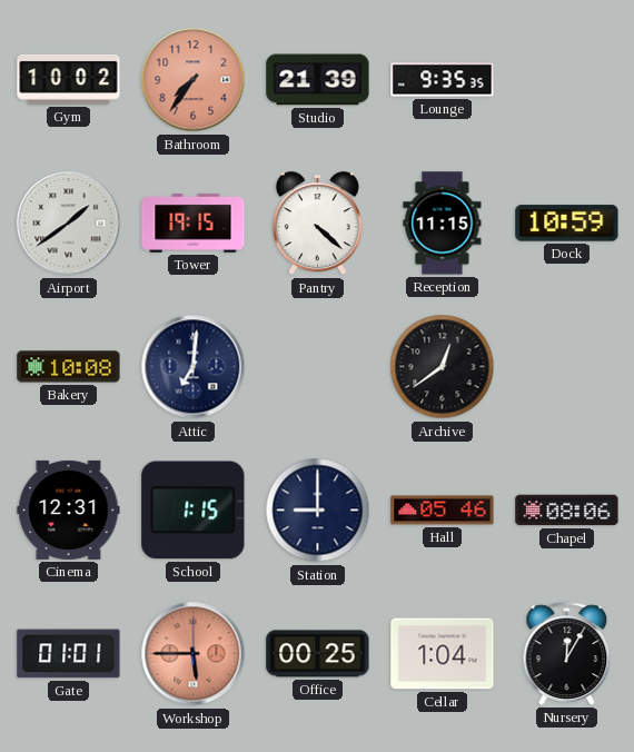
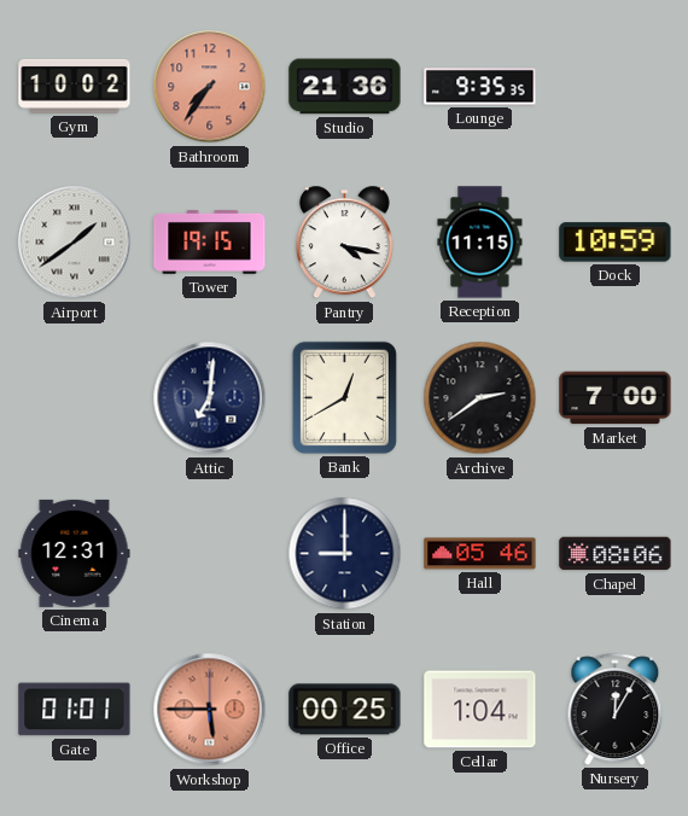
Studio: 21:39 -> 21:36
Pantry: 4:22 -> 4:17
Bakery: 10:08 -> none
Bank: none -> 12:40
Archive: 12:39 -> 2:39
Market: none -> 7:00
School: 1:15 -> none
